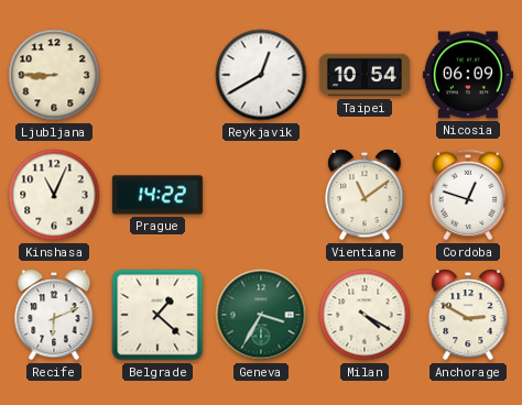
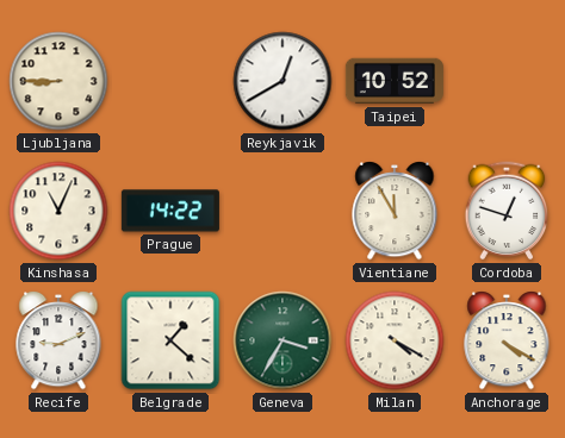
Taipei: 10:54 -> 10:52
Nicosia: 06:09 -> none
Vientiane: 11:09 -> 11:55
Recife: 6:11 -> 9:11
Anchorage: 2:50 -> 4:20
